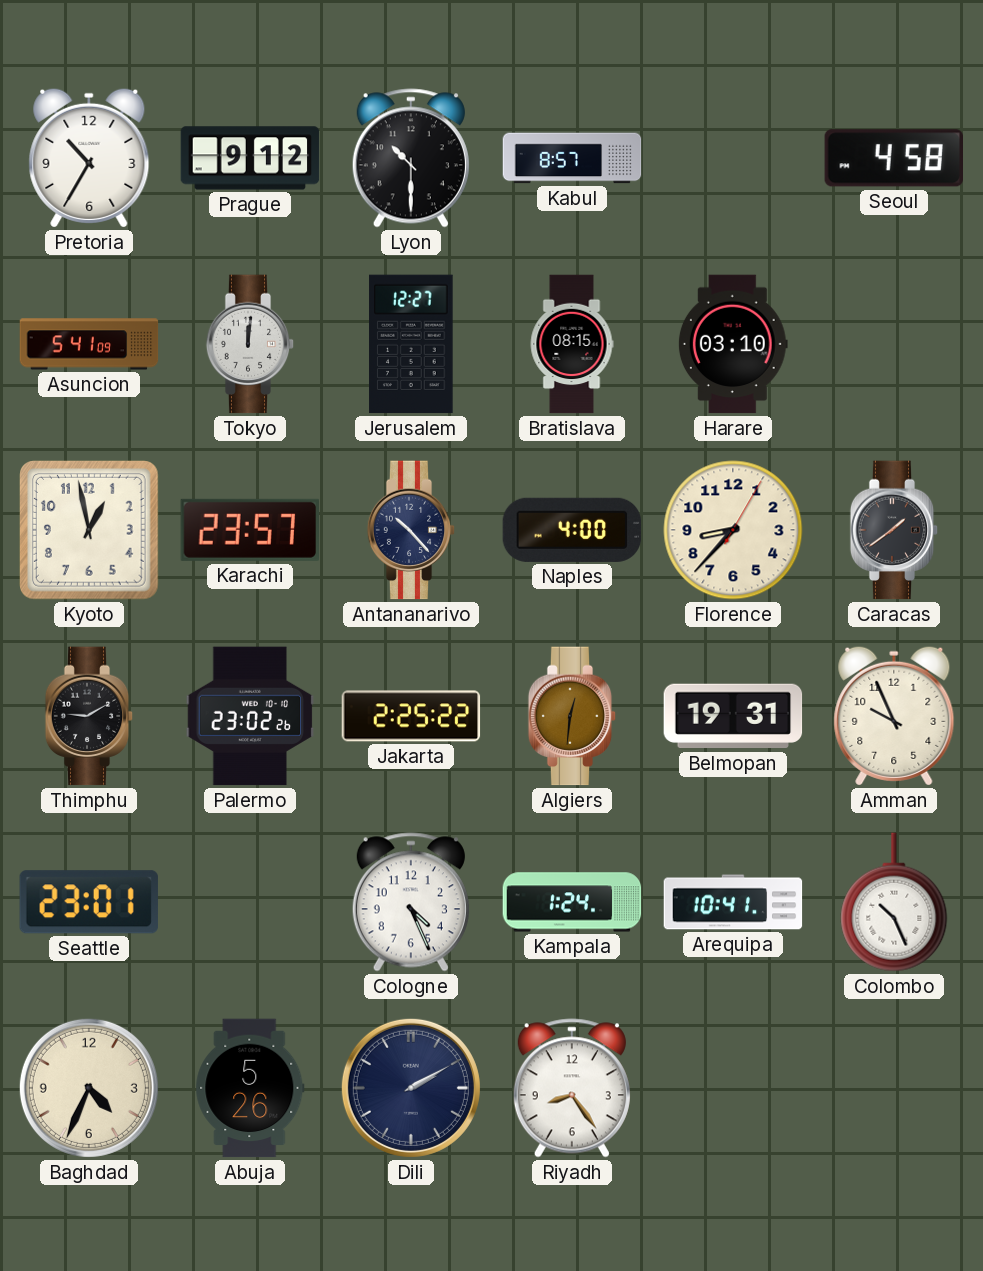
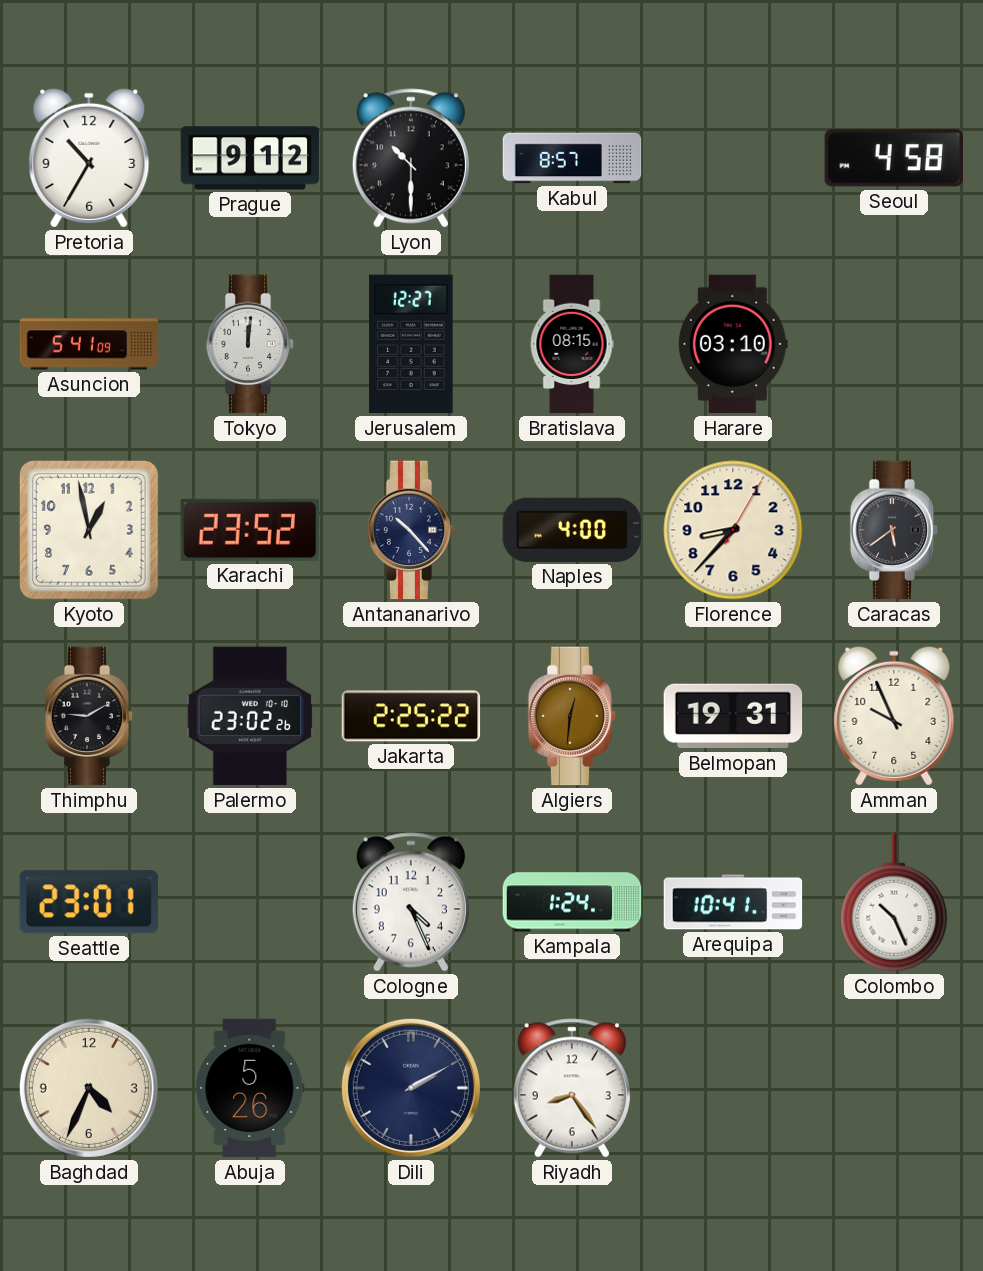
Karachi: 23:57 -> 23:52
Caracas: 1:39 -> 5:39
